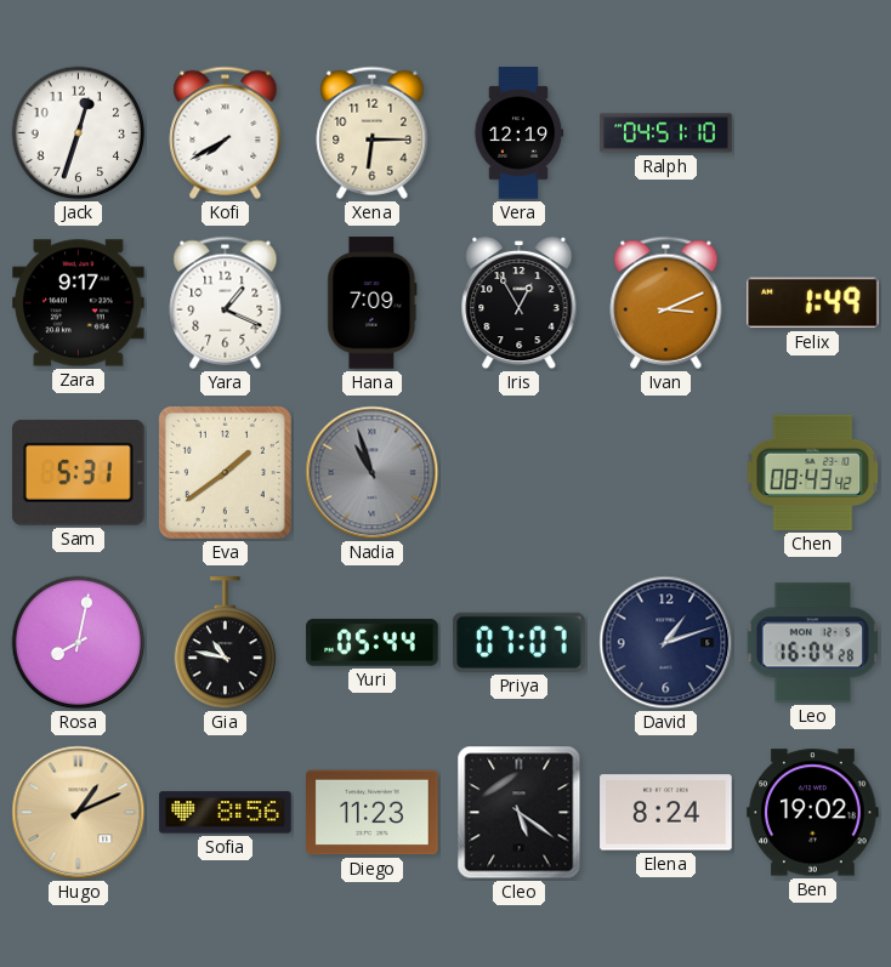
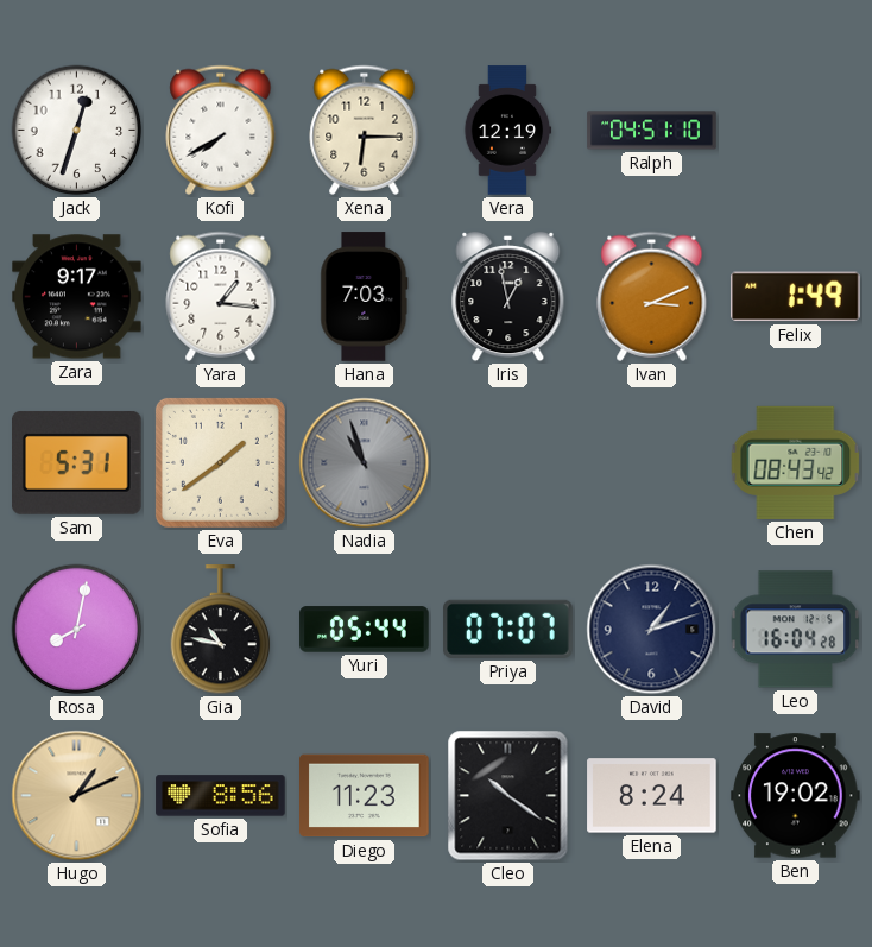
Yara: 1:19 -> 1:16
Hana: 7:09 -> 7:03
Iris: 12:55 -> 12:58
Cleo: 5:21 -> 10:21
